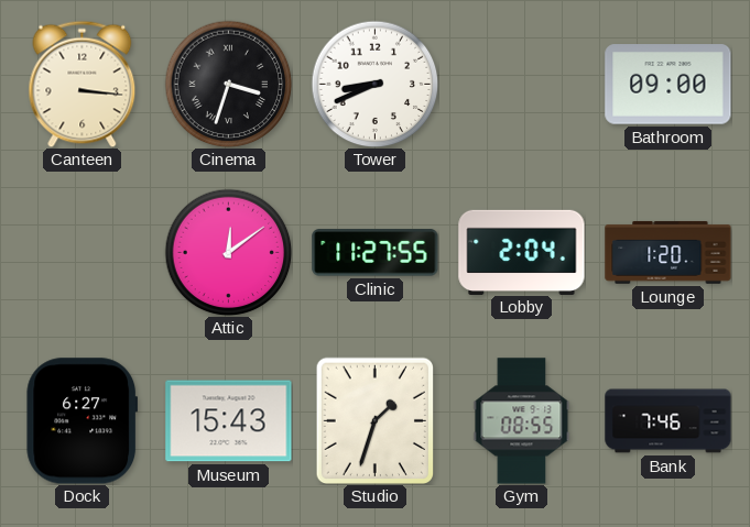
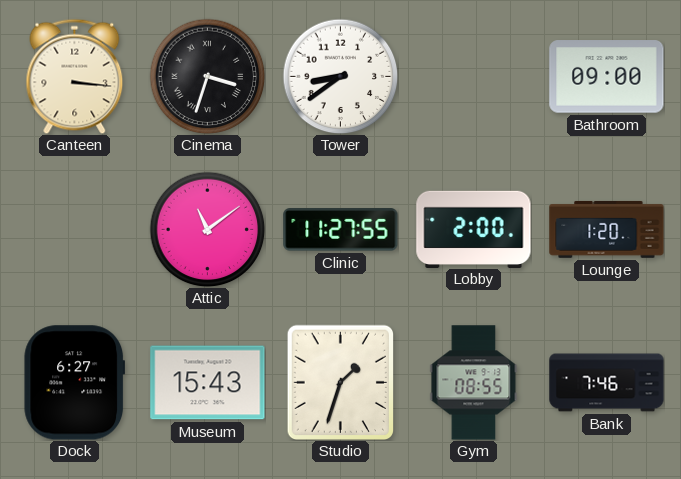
Tower: 8:41 -> 8:39
Attic: 12:09 -> 11:09
Lobby: 2:04 -> 2:00
